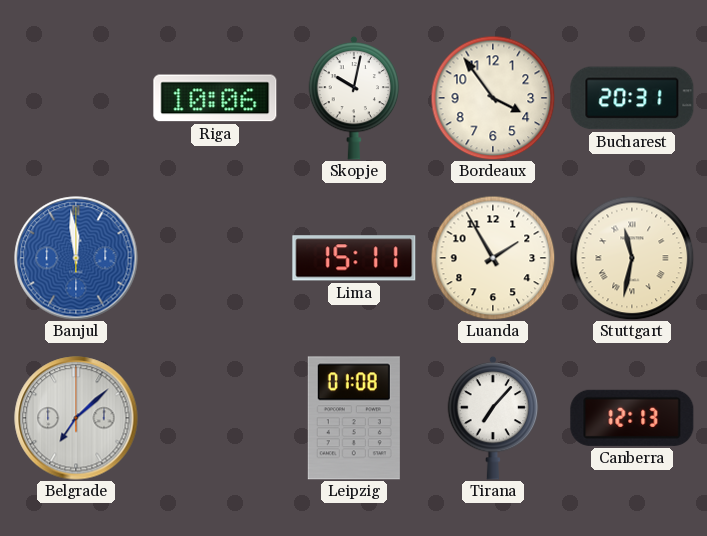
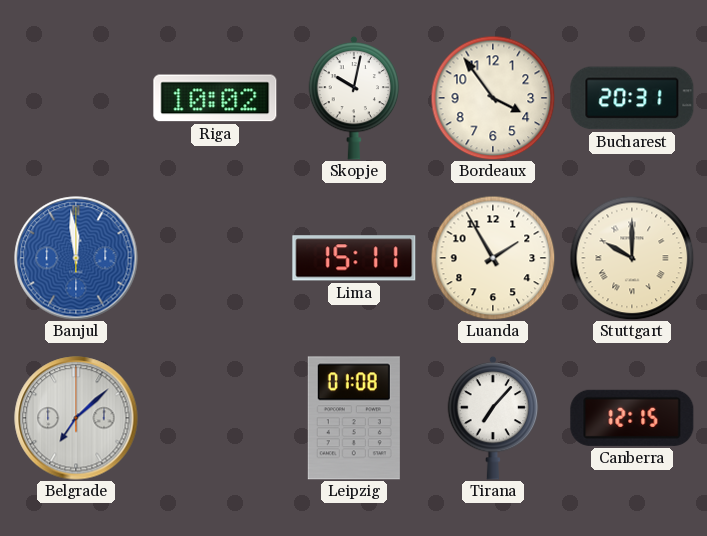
Riga: 10:06 -> 10:02
Stuttgart: 11:32 -> 10:00
Canberra: 12:13 -> 12:15
